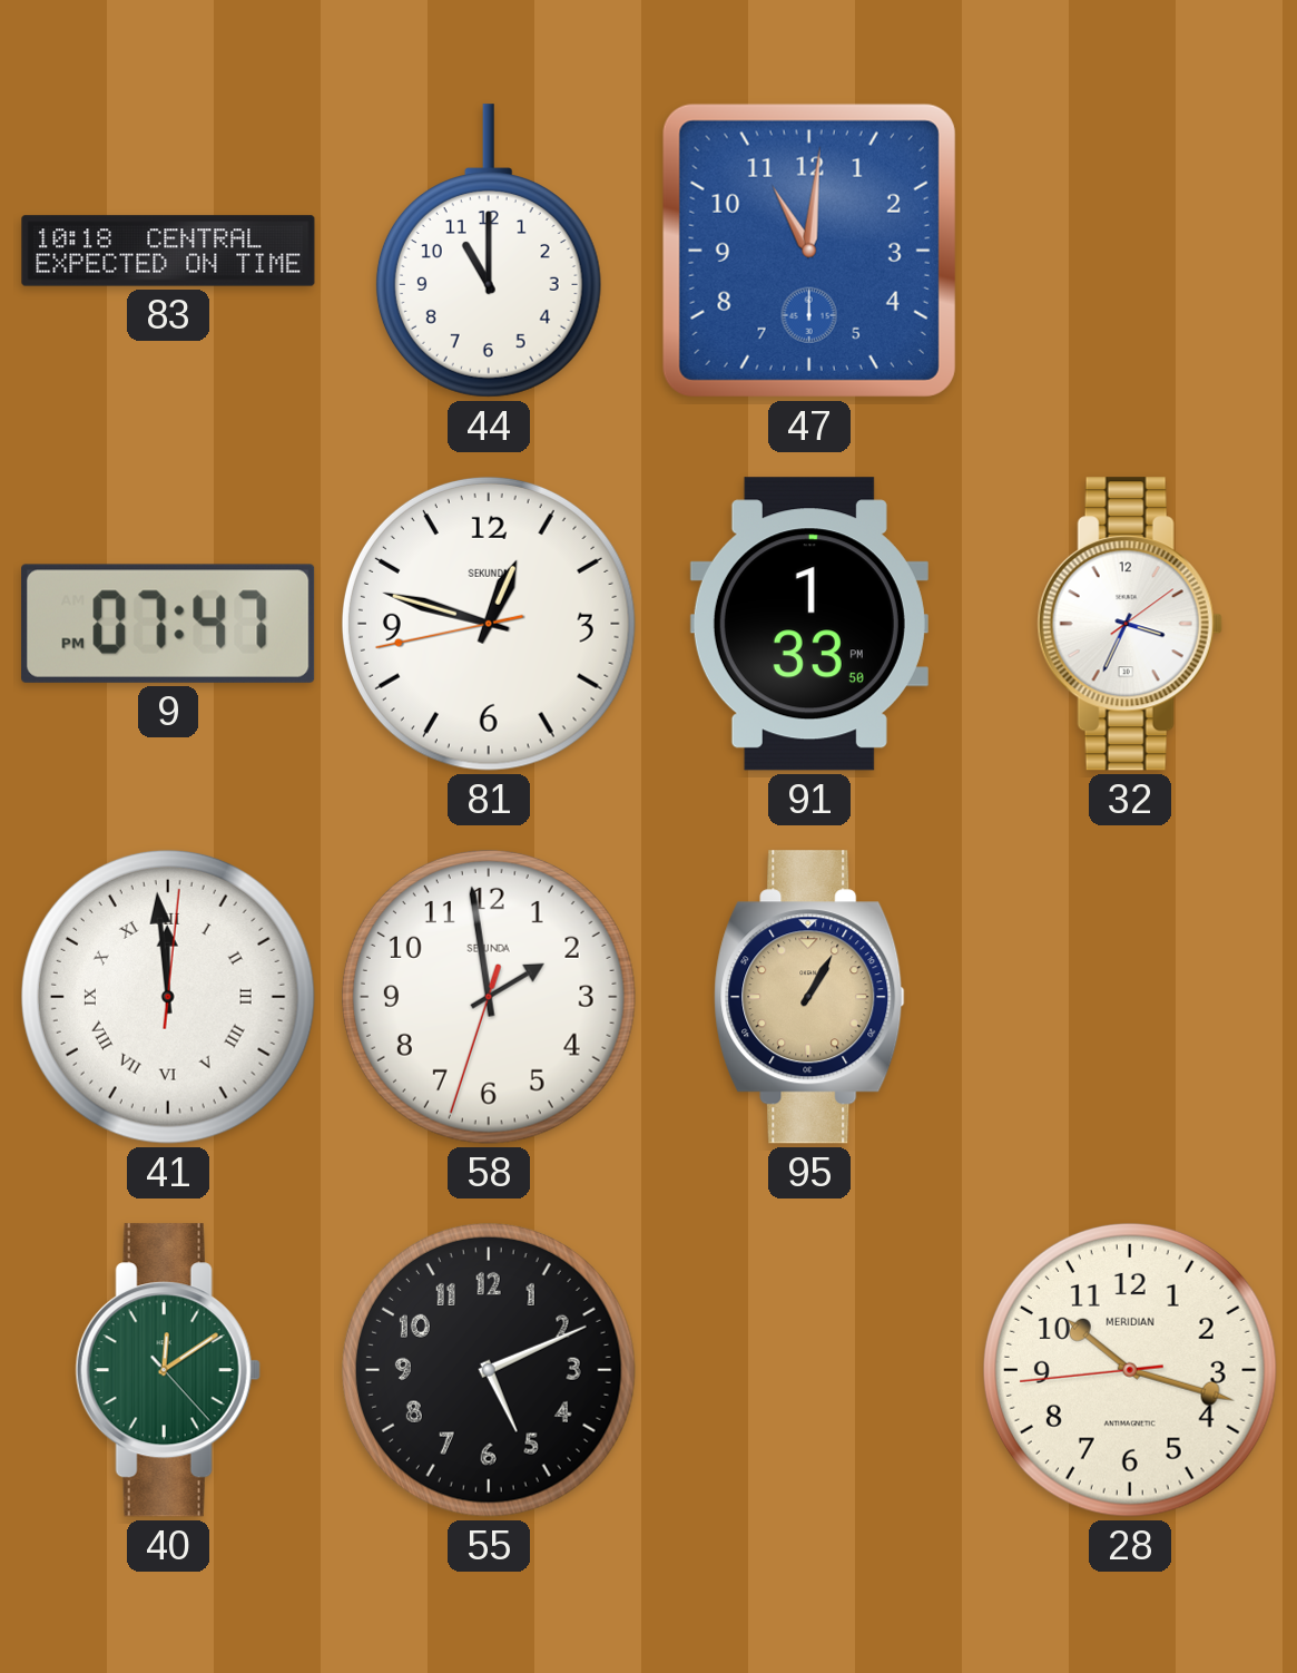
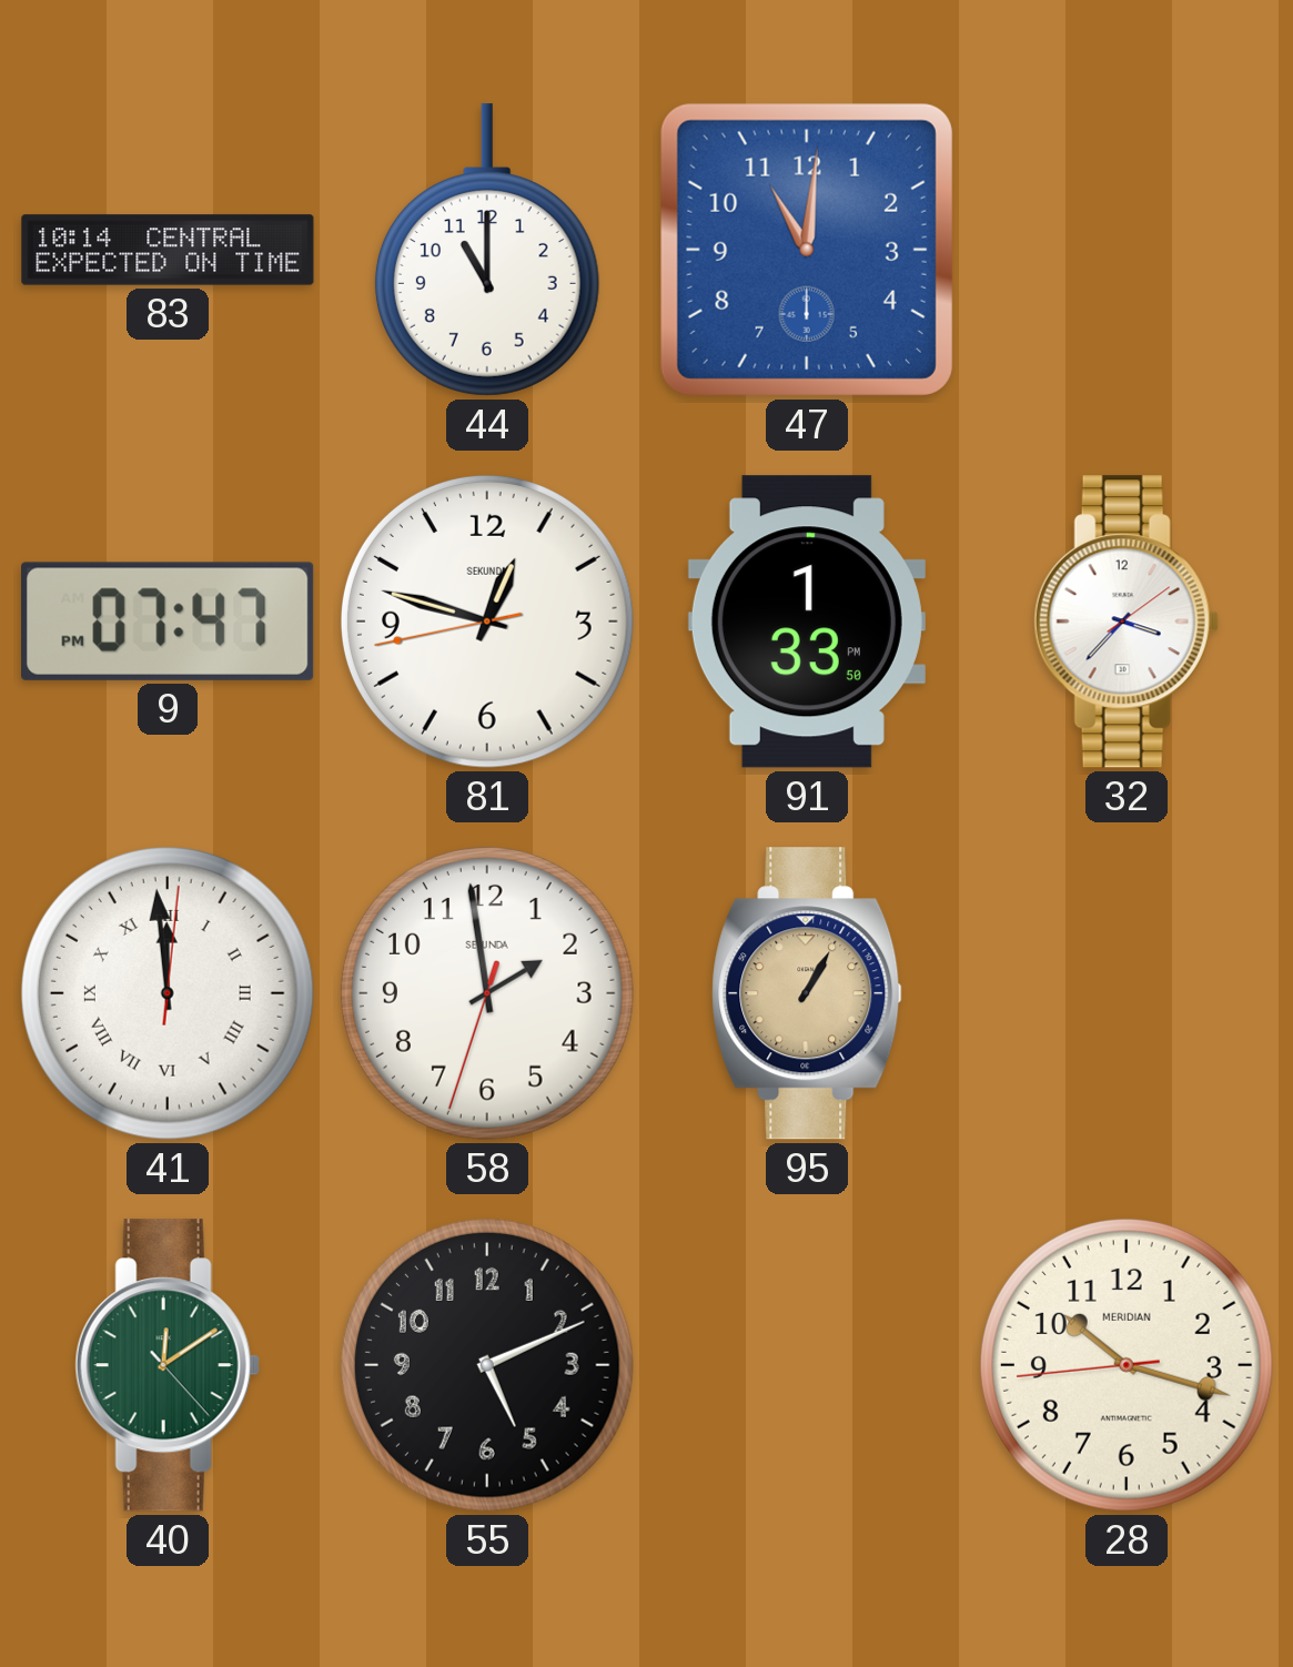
83: 10:18 -> 10:14
32: 3:34 -> 3:37
